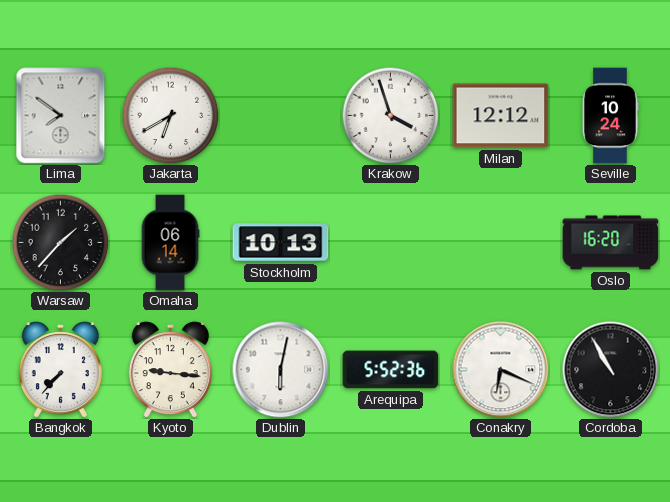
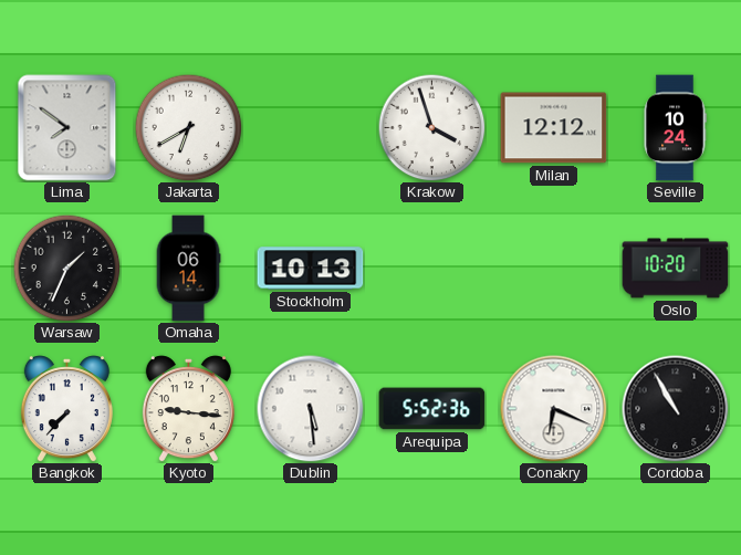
Warsaw: 1:37 -> 1:34
Oslo: 16:20 -> 10:20
Dublin: 6:02 -> 5:29
